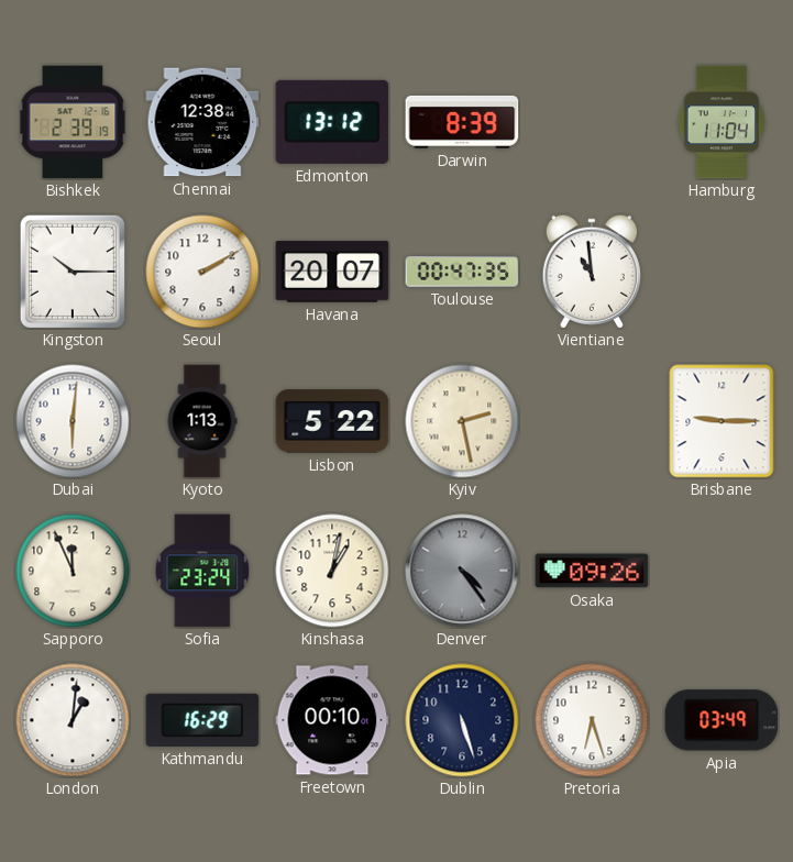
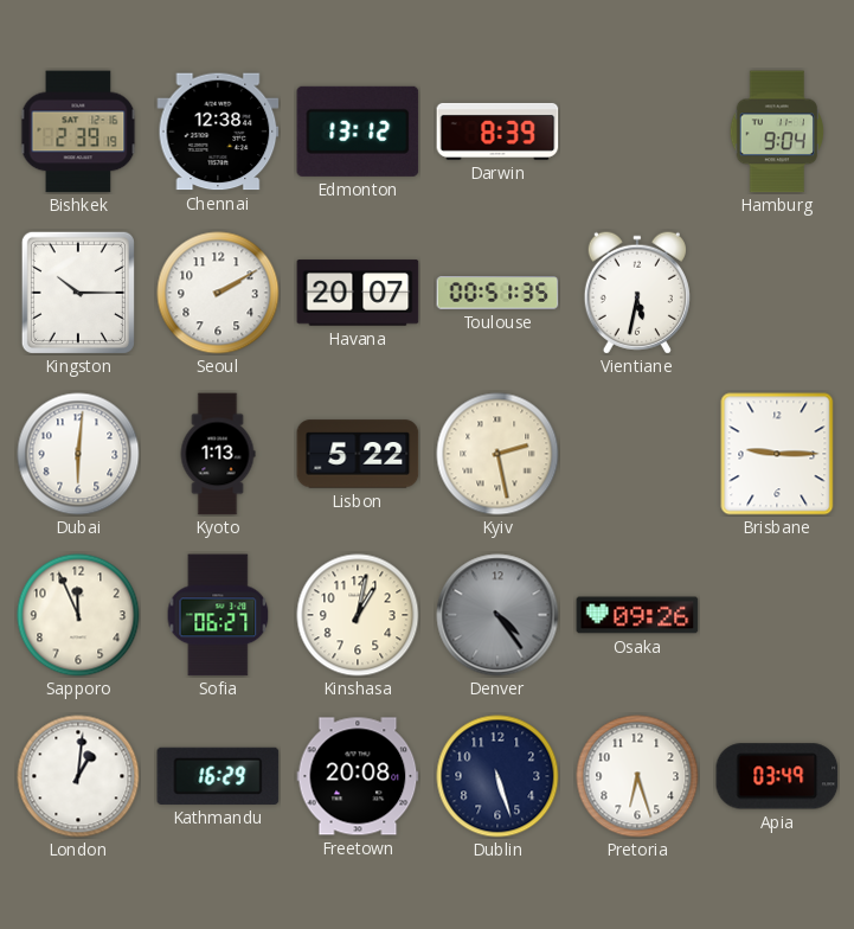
Hamburg: 11:04 -> 9:04
Toulouse: 00:47 -> 00:51
Vientiane: 10:59 -> 5:32
Sofia: 23:24 -> 06:27
Freetown: 00:10 -> 20:08
